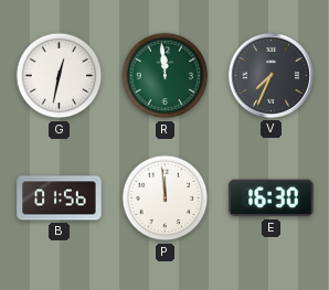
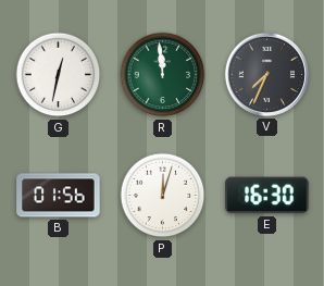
P: 11:59 -> 12:03
